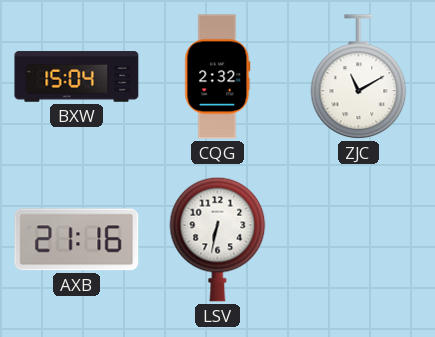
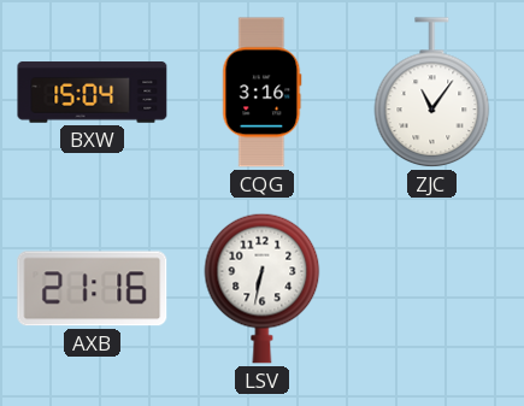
CQG: 2:32 -> 3:16
ZJC: 11:10 -> 11:06
